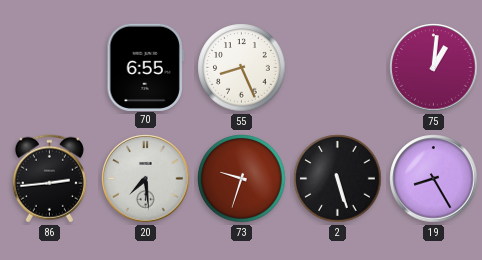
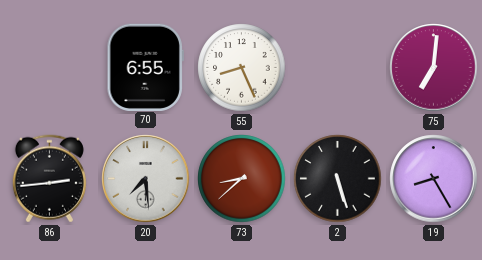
75: 1:01 -> 7:01
73: 9:33 -> 8:38
